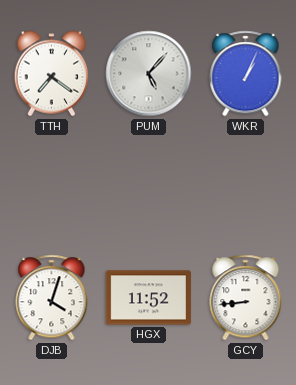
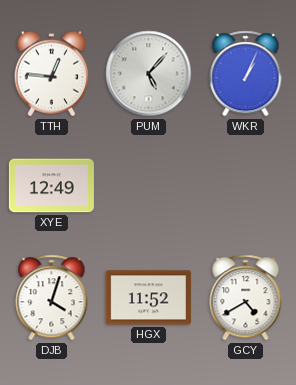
TTH: 7:21 -> 12:46
XYE: none -> 12:49
GCY: 8:44 -> 4:40
